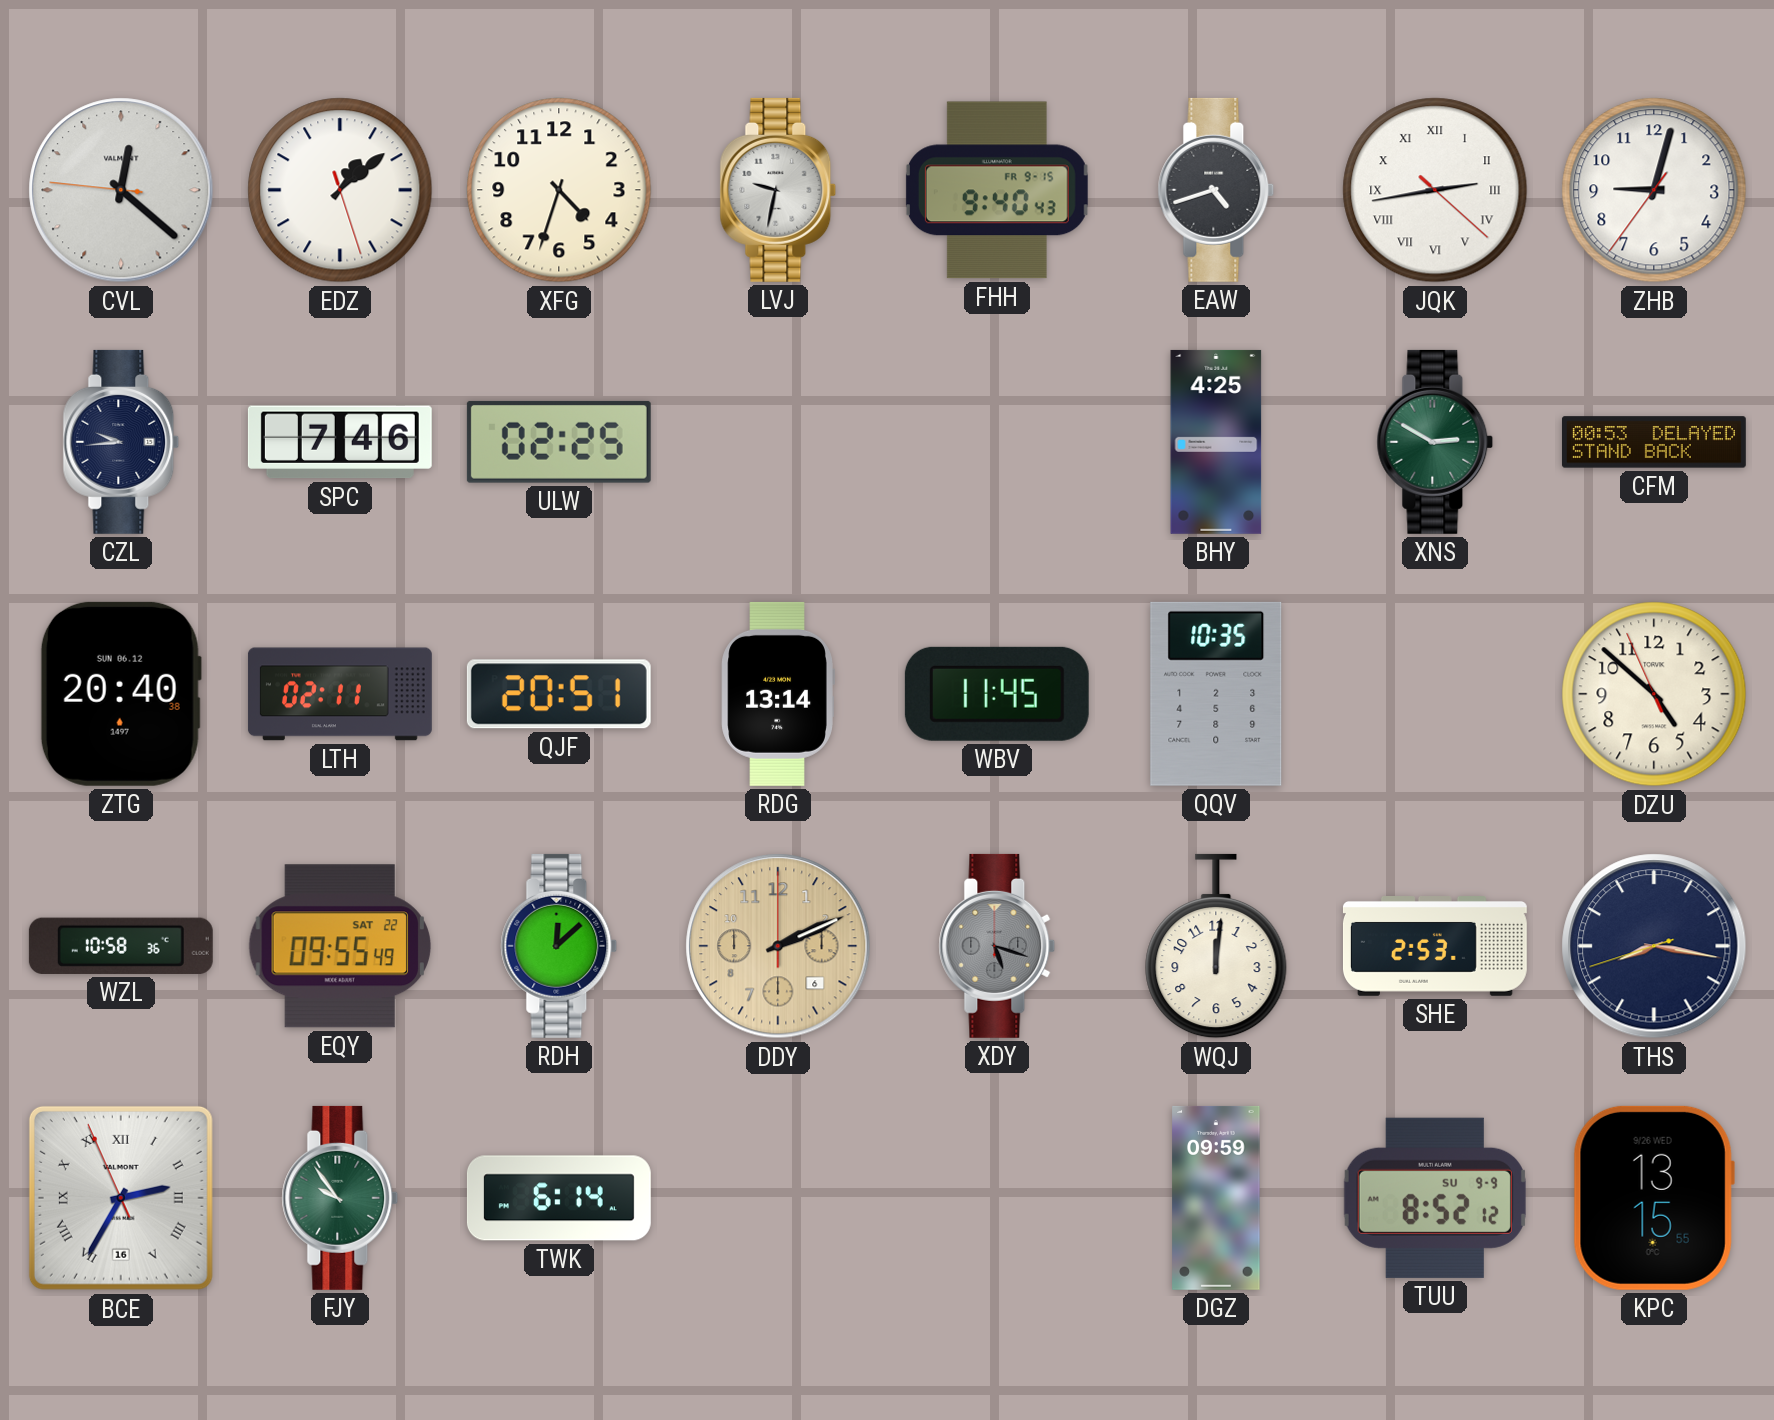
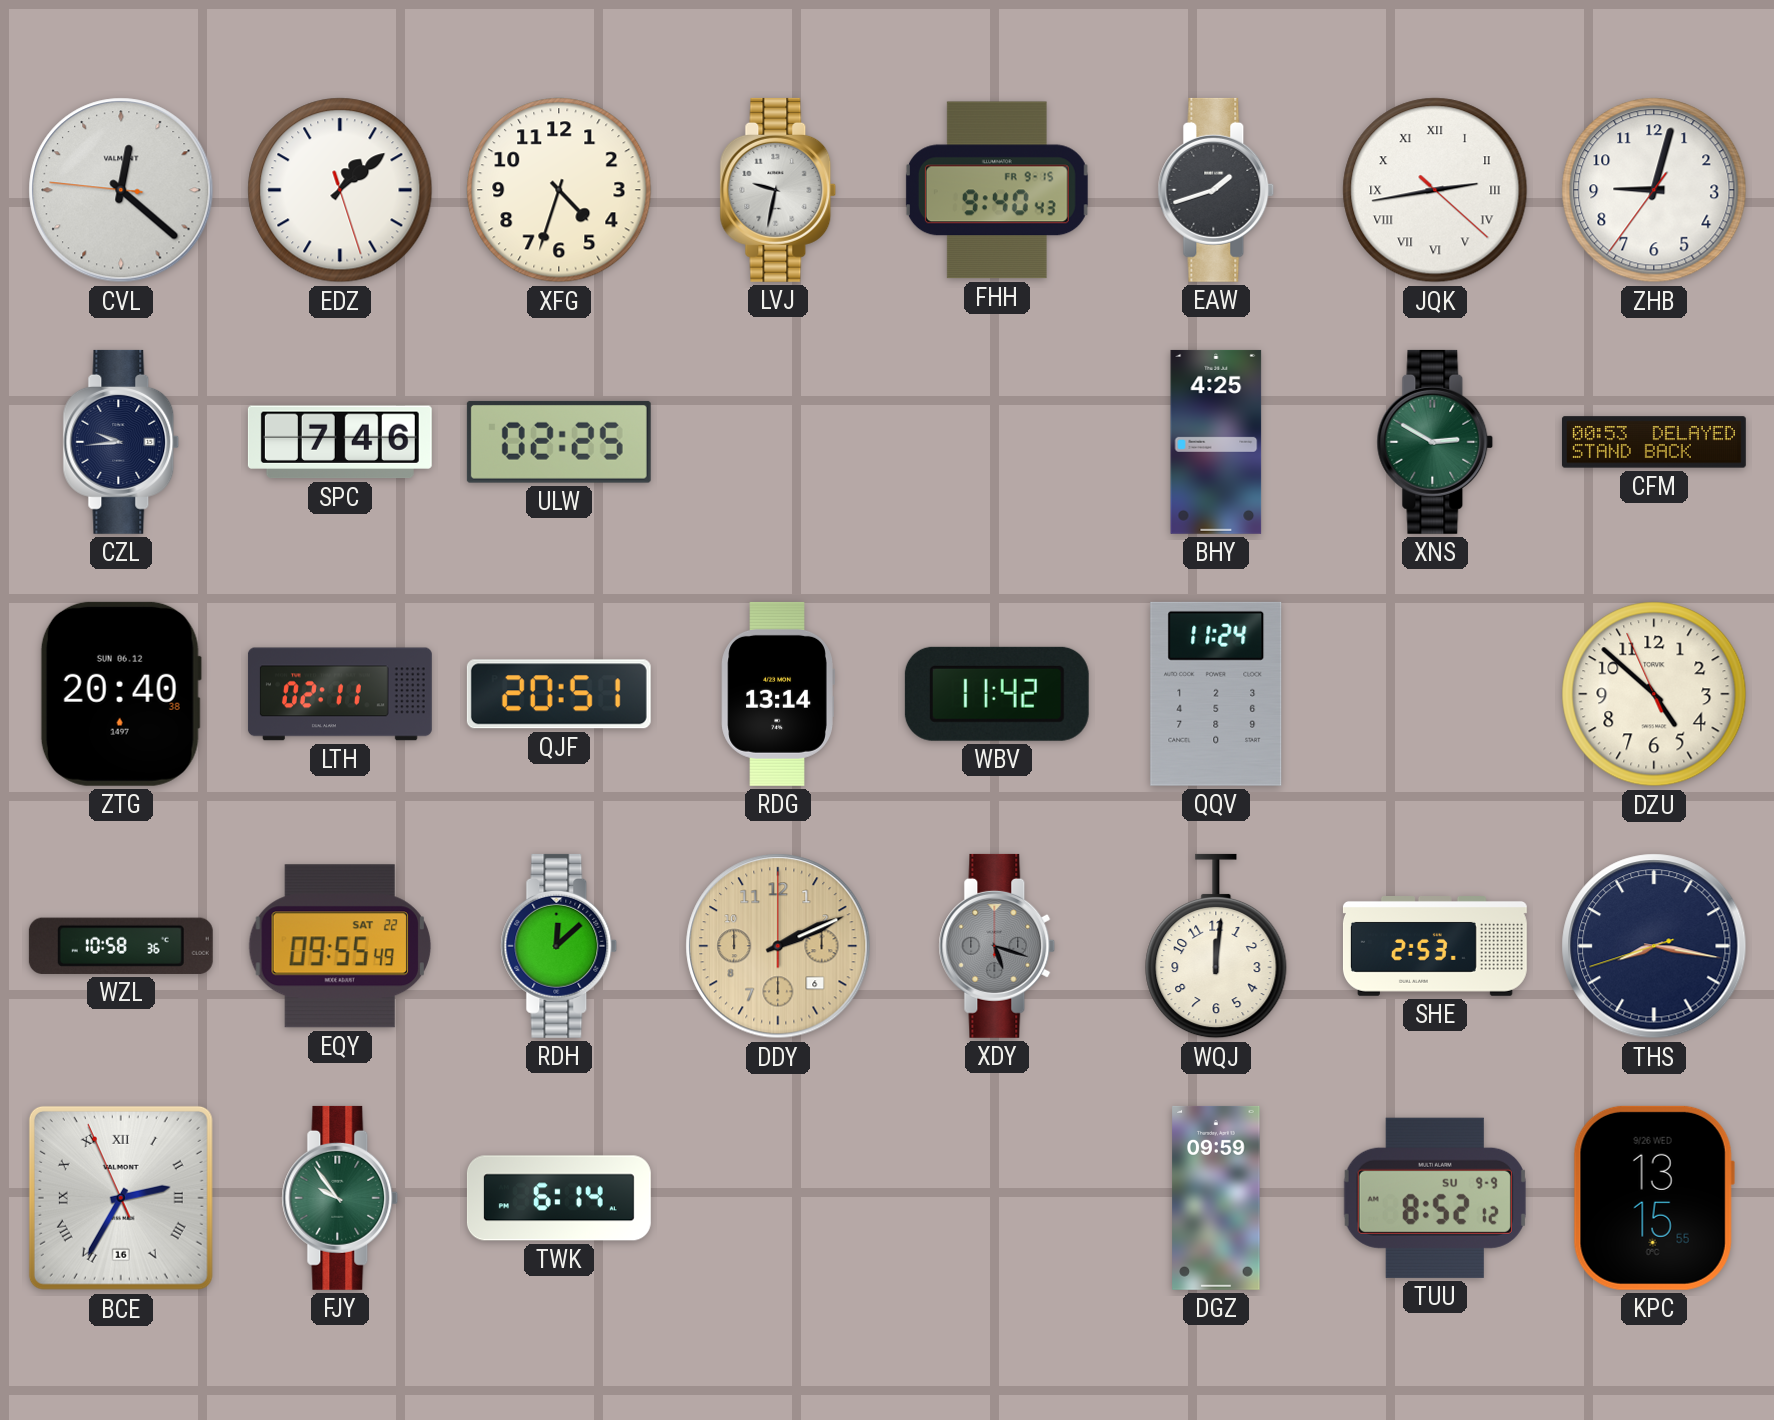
EAW: 4:42 -> 1:42
WBV: 11:45 -> 11:42
QQV: 10:35 -> 11:24
